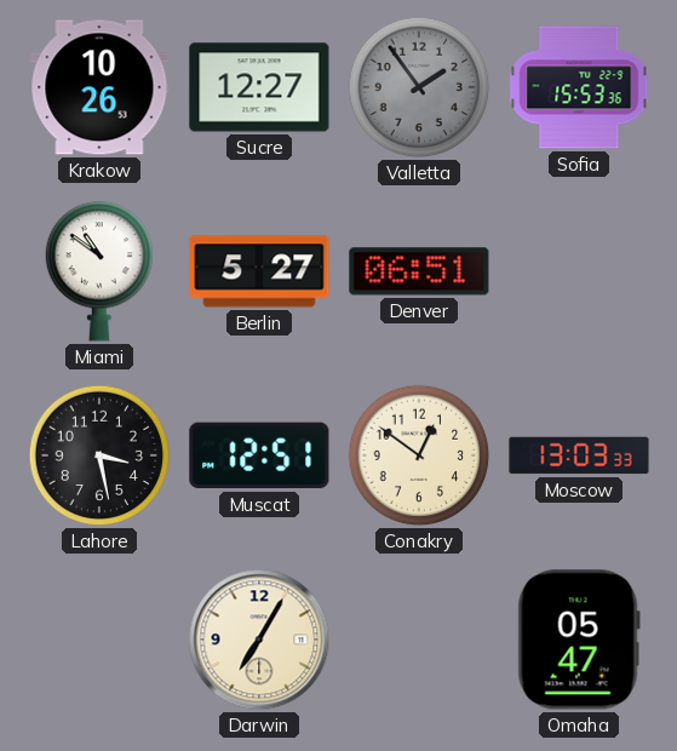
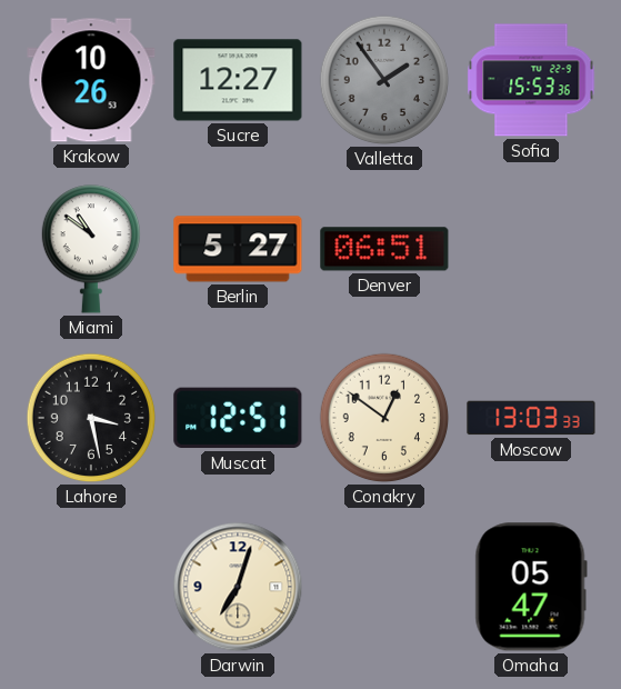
Darwin: 7:05 -> 7:03
